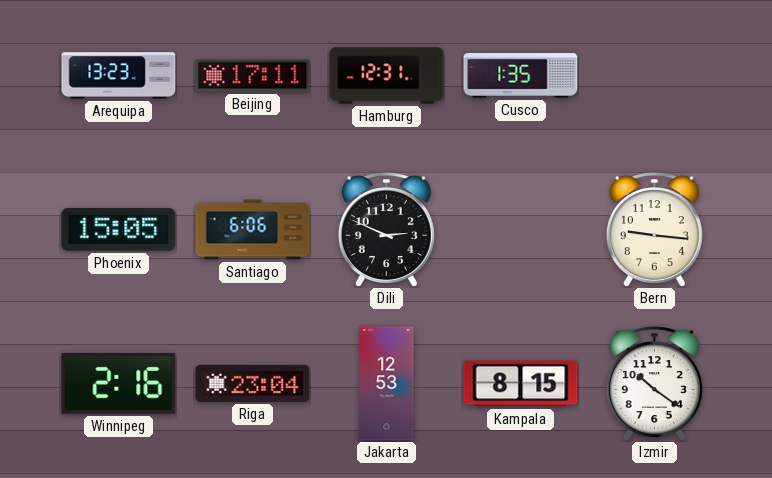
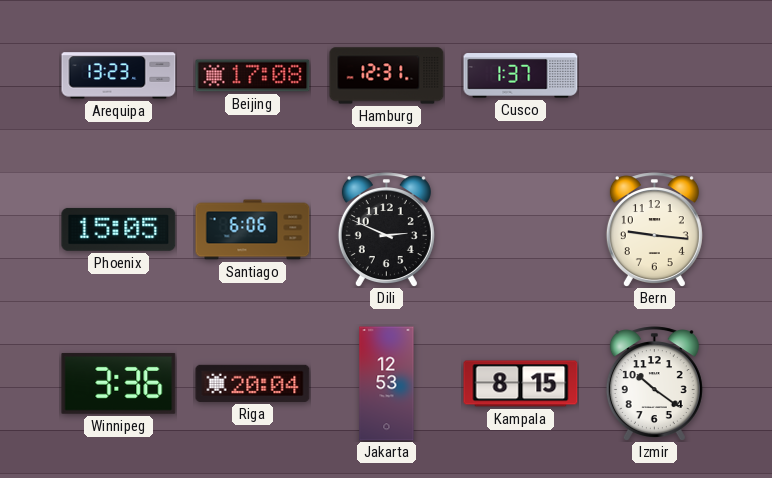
Beijing: 17:11 -> 17:08
Cusco: 1:35 -> 1:37
Winnipeg: 2:16 -> 3:36
Riga: 23:04 -> 20:04
